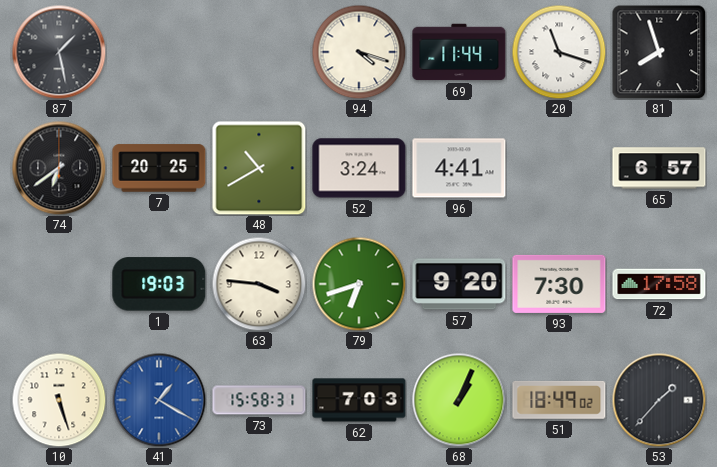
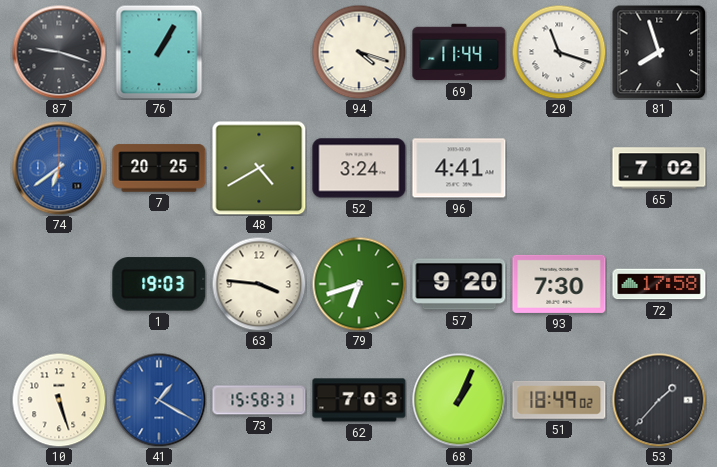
87: 1:28 -> 9:18
76: none -> 1:05
74 dial: black -> blue
48: 10:40 -> 4:40
65: 6:57 -> 7:02
